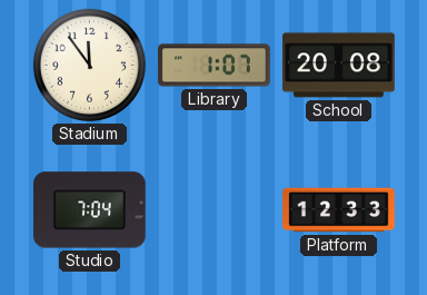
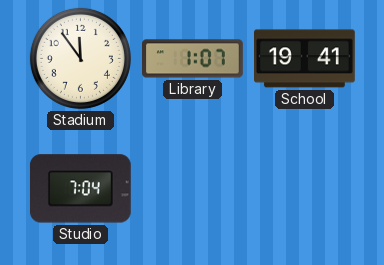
School: 20:08 -> 19:41
Platform: 12:33 -> none
